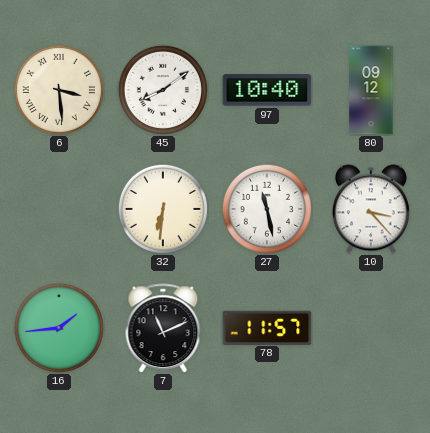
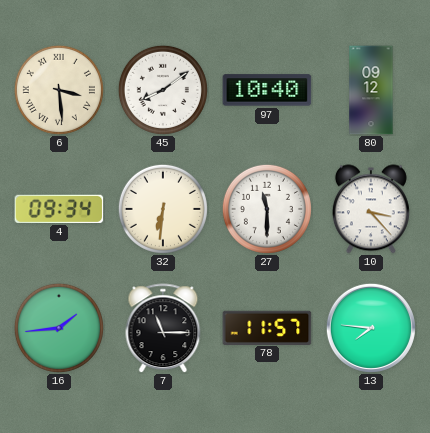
4: none -> 09:34
27: 11:28 -> 11:30
7: 11:11 -> 11:15
13: none -> 7:46
